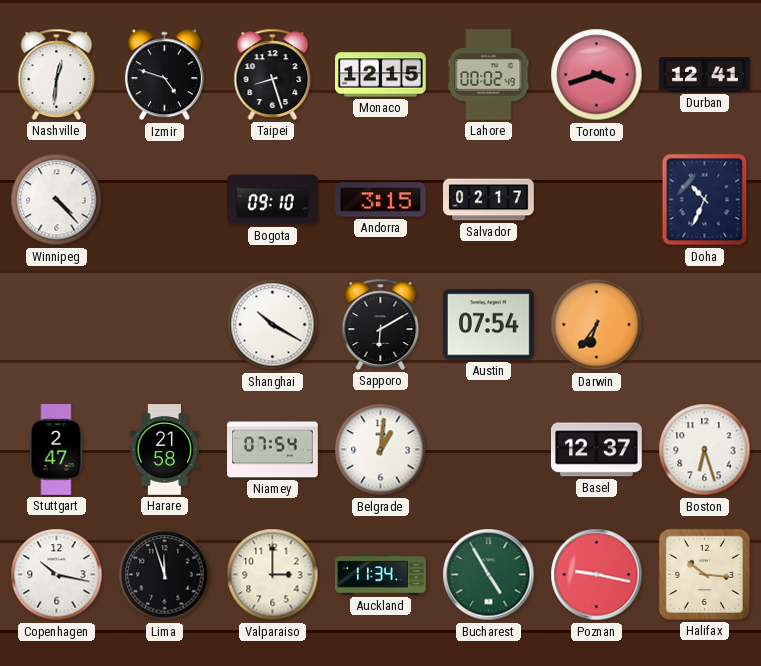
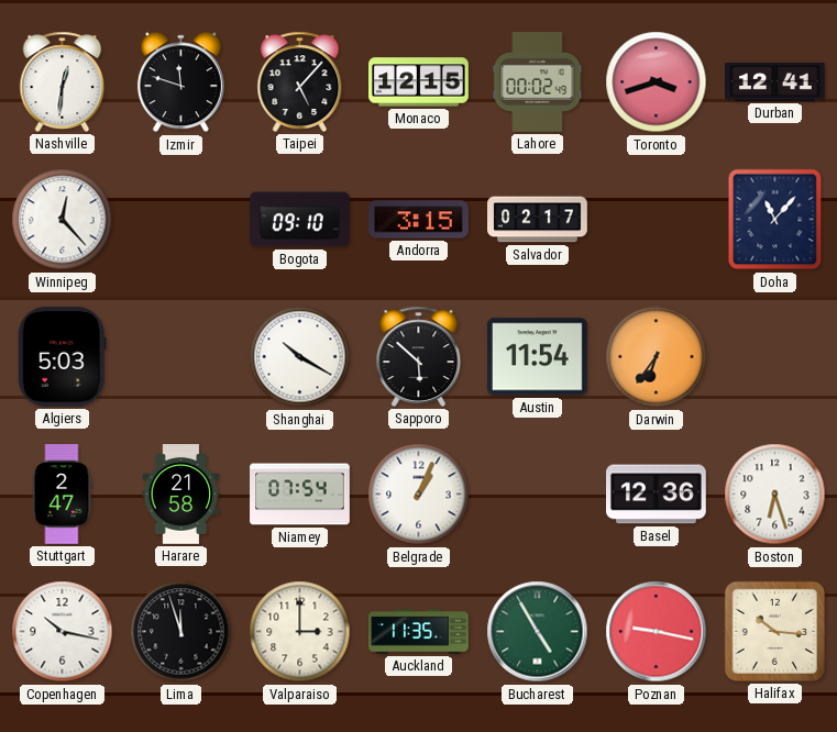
Izmir: 4:48 -> 11:48
Taipei: 8:27 -> 5:07
Winnipeg: 4:23 -> 12:23
Doha: 10:34 -> 11:07
Algiers: none -> 5:03
Sapporo: 6:10 -> 5:52
Austin: 07:54 -> 11:54
Belgrade: 1:01 -> 1:04
Basel: 12:37 -> 12:36
Auckland: 11:34 -> 11:35
